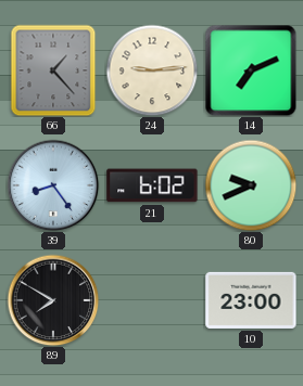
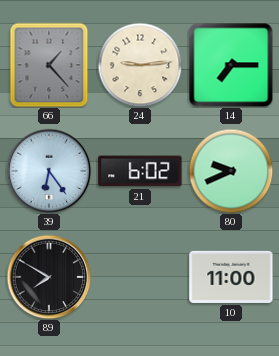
14: 7:11 -> 7:15
39: 8:24 -> 6:24
10: 23:00 -> 11:00
